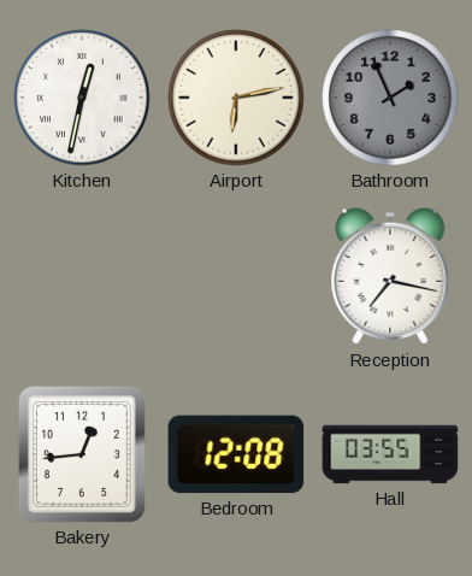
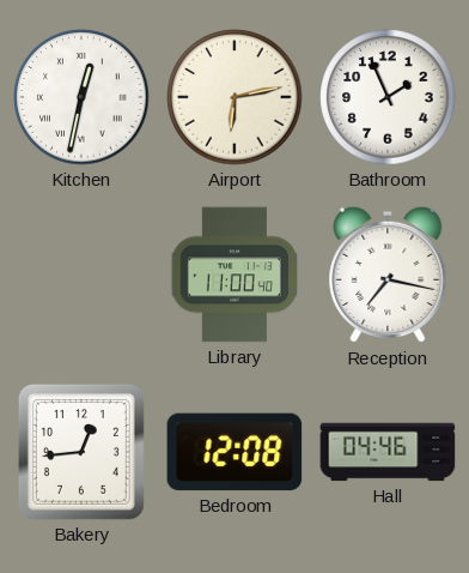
Bathroom dial: grey -> white
Library: none -> 11:00
Hall: 03:55 -> 04:46
